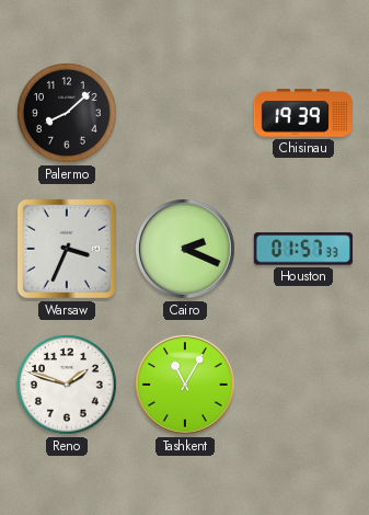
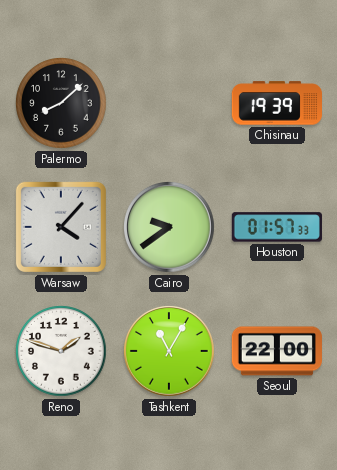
Warsaw: 3:34 -> 4:07
Cairo: 2:19 -> 9:39
Seoul: none -> 22:00
